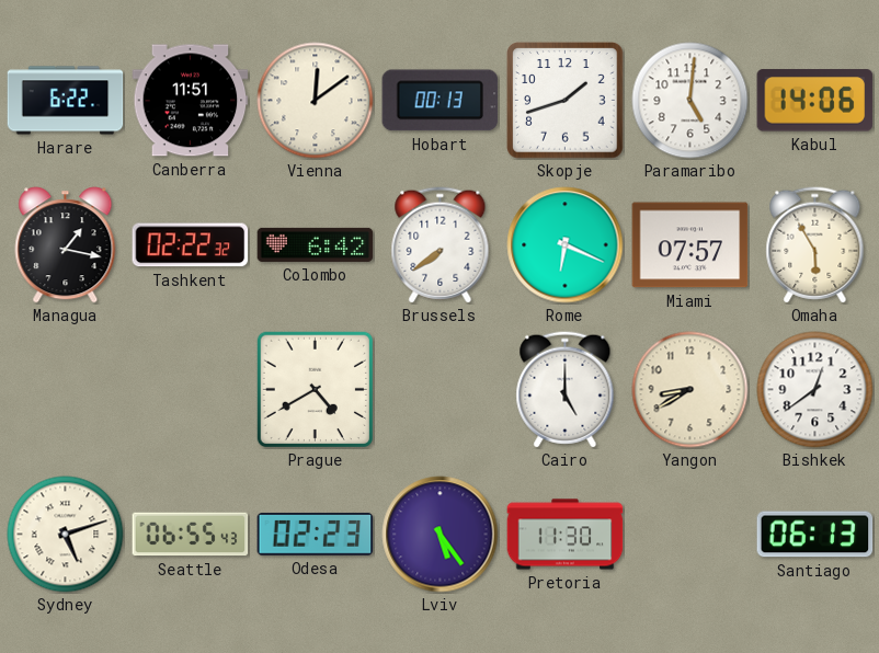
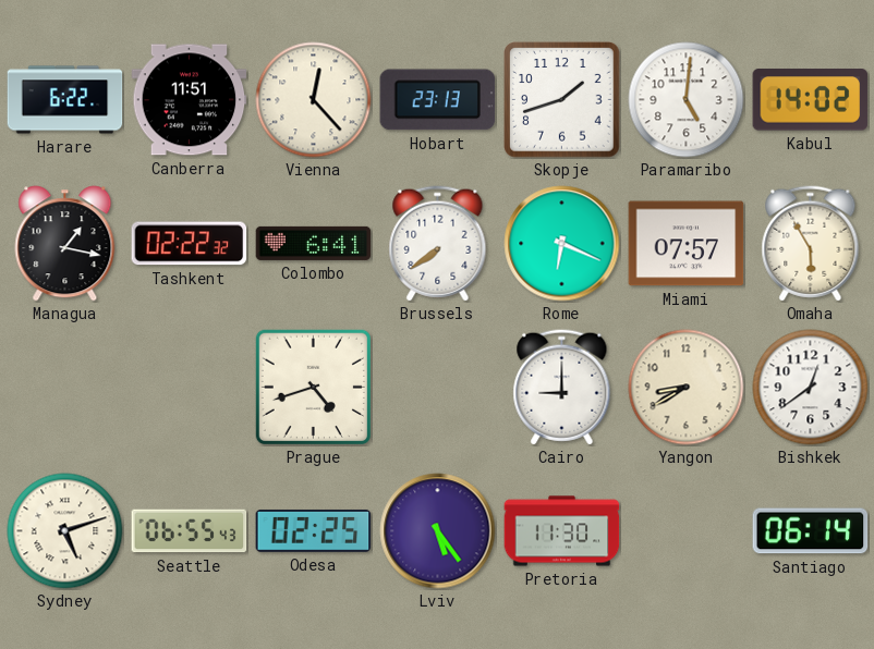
Vienna: 12:09 -> 12:23
Hobart: 00:13 -> 23:13
Kabul: 14:06 -> 14:02
Colombo: 6:42 -> 6:41
Prague: 4:40 -> 4:42
Cairo: 5:00 -> 9:00
Odesa: 02:23 -> 02:25
Santiago: 06:13 -> 06:14
